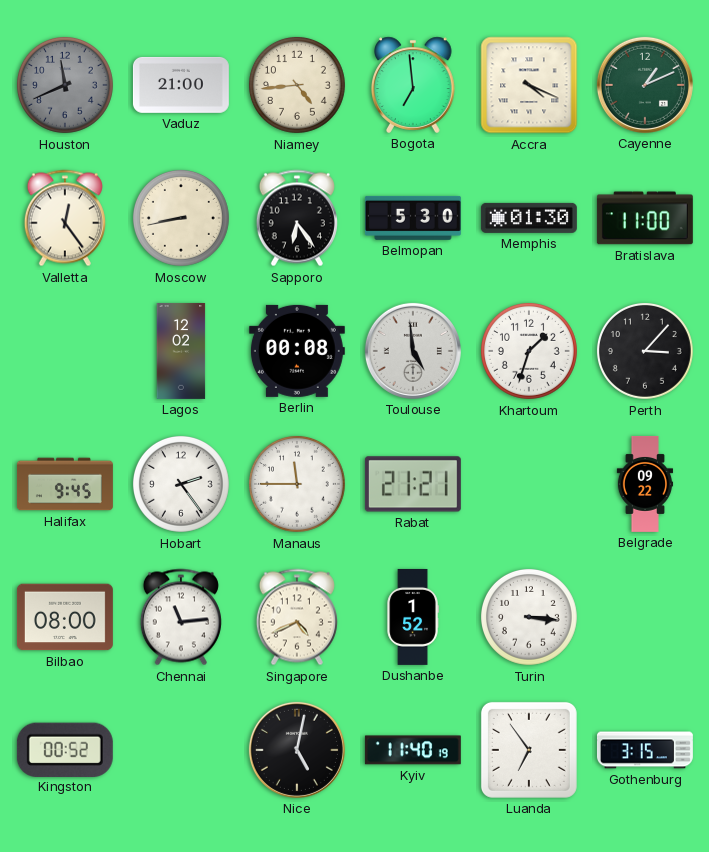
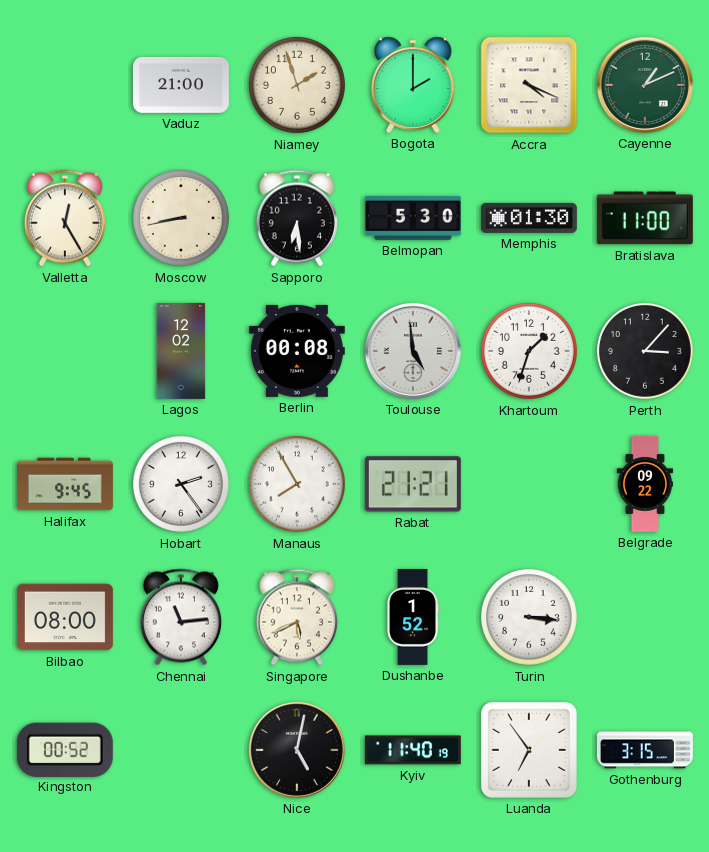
Houston: 11:41 -> none
Niamey: 4:44 -> 1:57
Bogota: 6:59 -> 2:00
Valletta: 12:24 -> 12:25
Sapporo: 6:24 -> 6:29
Manaus: 11:45 -> 7:55
Singapore: 4:41 -> 5:41
